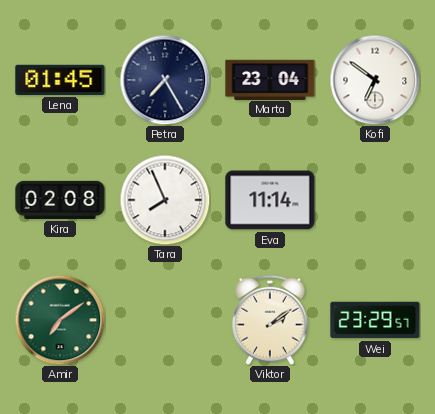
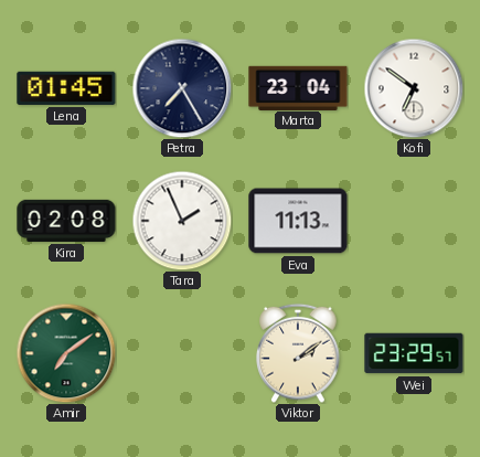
Tara: 7:56 -> 1:56
Eva: 11:14 -> 11:13
